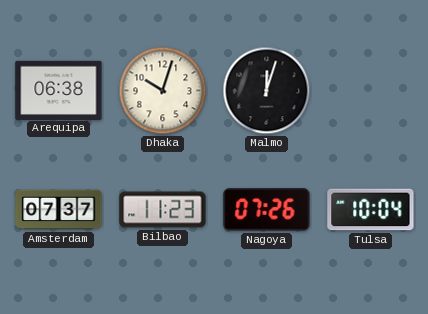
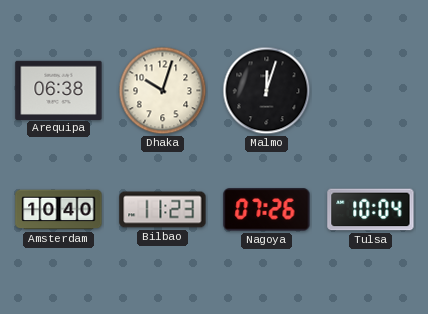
Amsterdam: 07:37 -> 10:40
